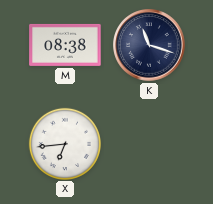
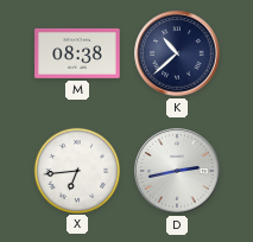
K: 11:18 -> 10:38
D: none -> 2:43
